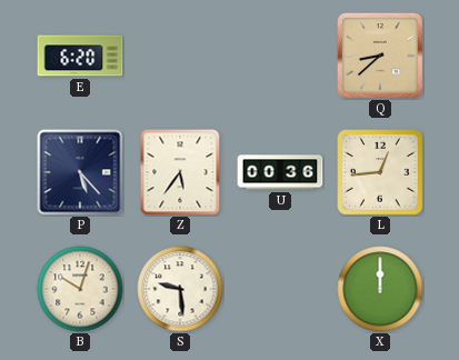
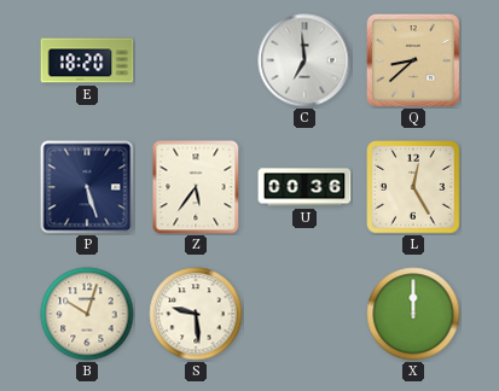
E: 6:20 -> 18:20
C: none -> 6:59
P: 5:23 -> 5:27
L: 12:44 -> 12:25
